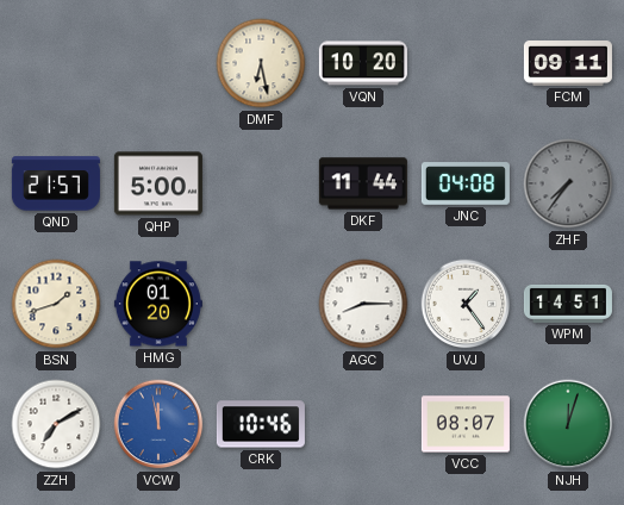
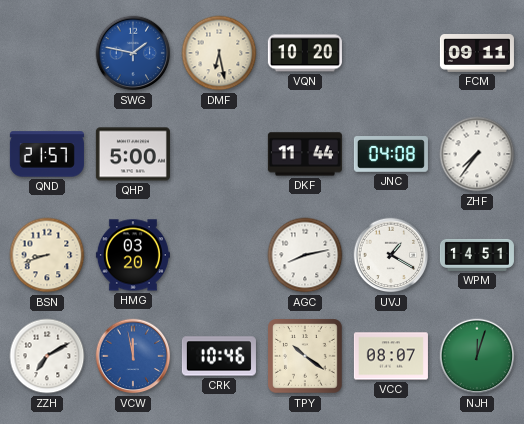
SWG: none -> 1:47
ZHF dial: grey -> white
BSN: 1:42 -> 8:42
HMG: 01:20 -> 03:20
AGC: 8:15 -> 8:13
UVJ: 1:24 -> 1:20
TPY: none -> 10:21
